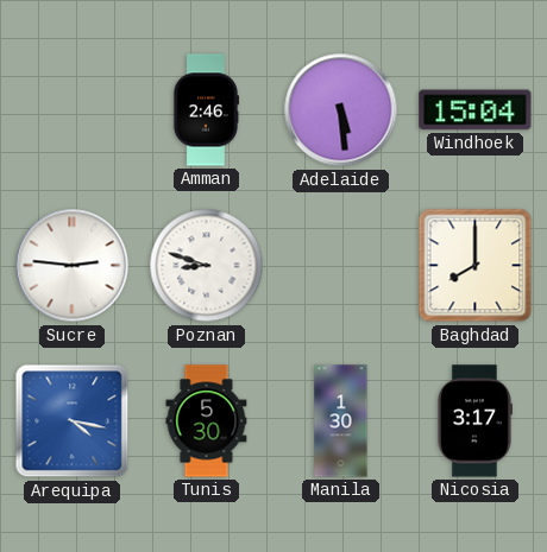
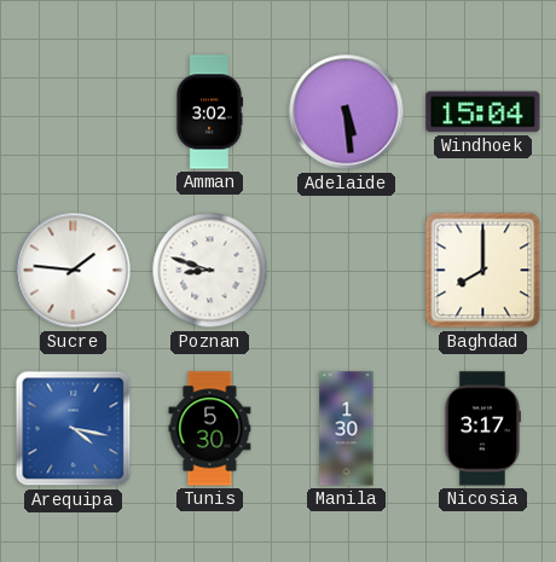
Amman: 2:46 -> 3:02
Sucre: 2:46 -> 1:46
